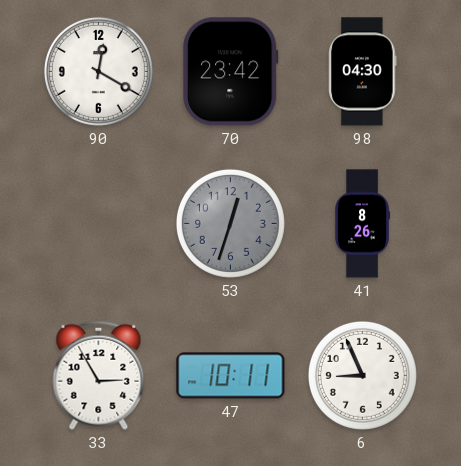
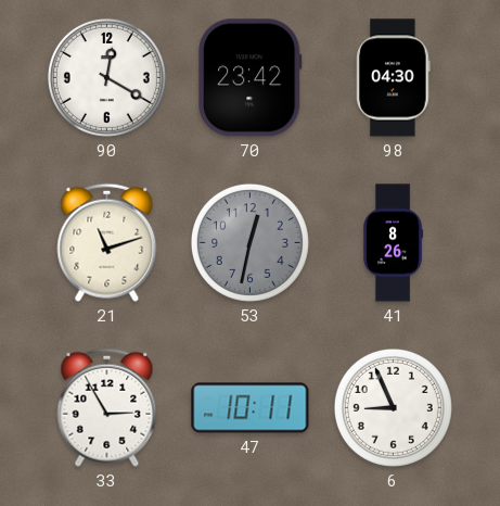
21: none -> 11:12
53: 12:33 -> 12:32
